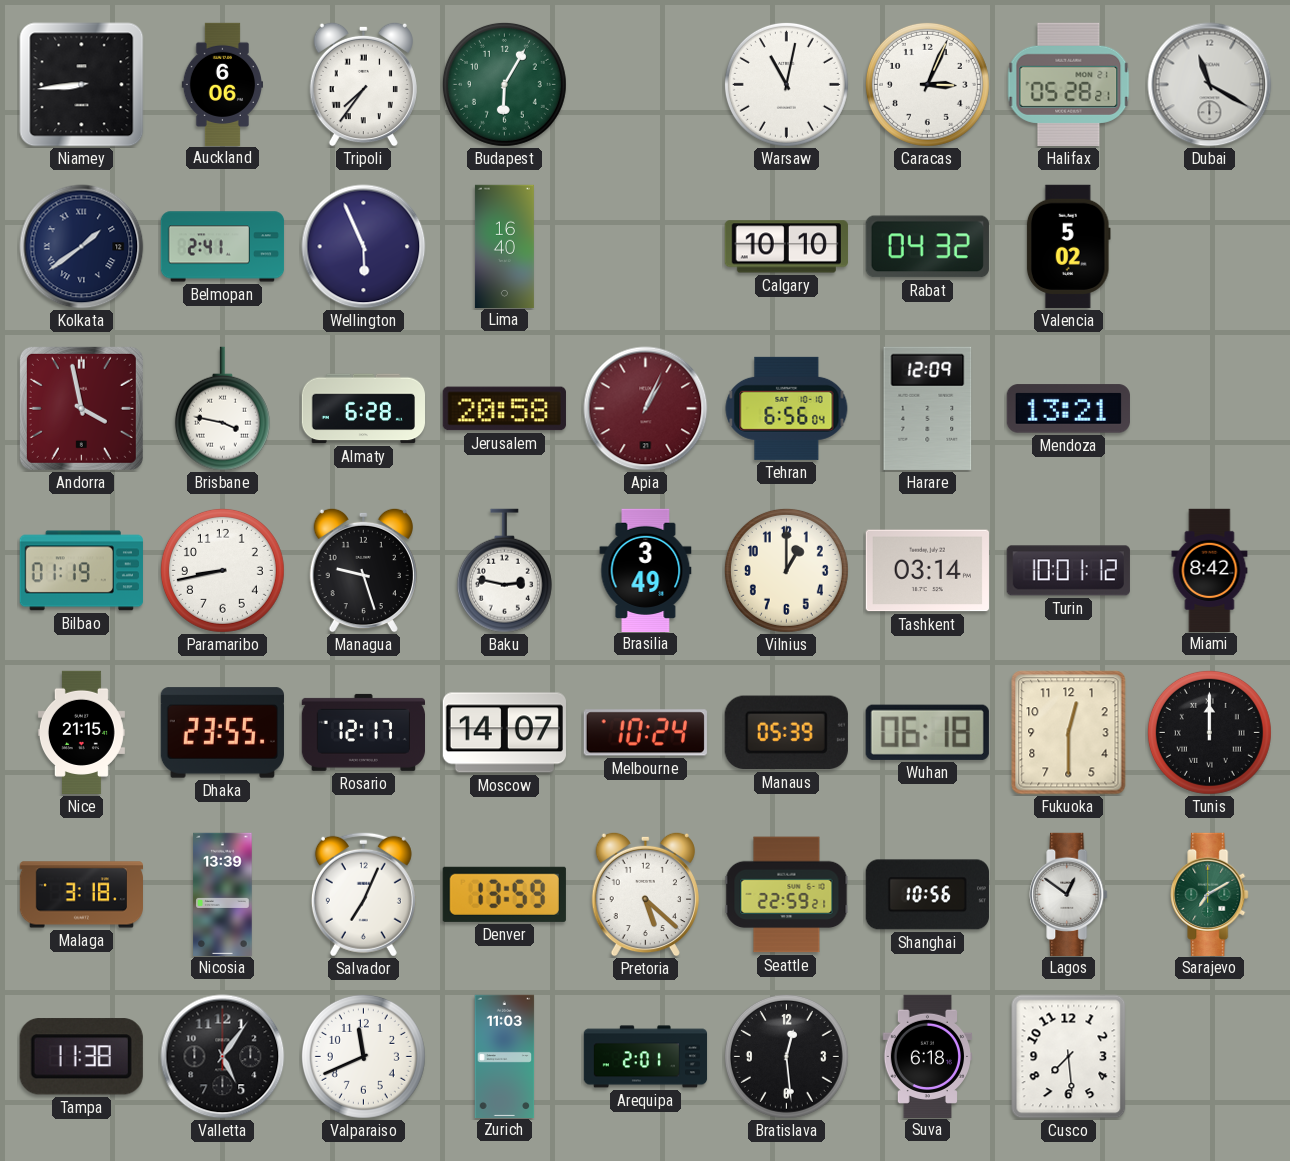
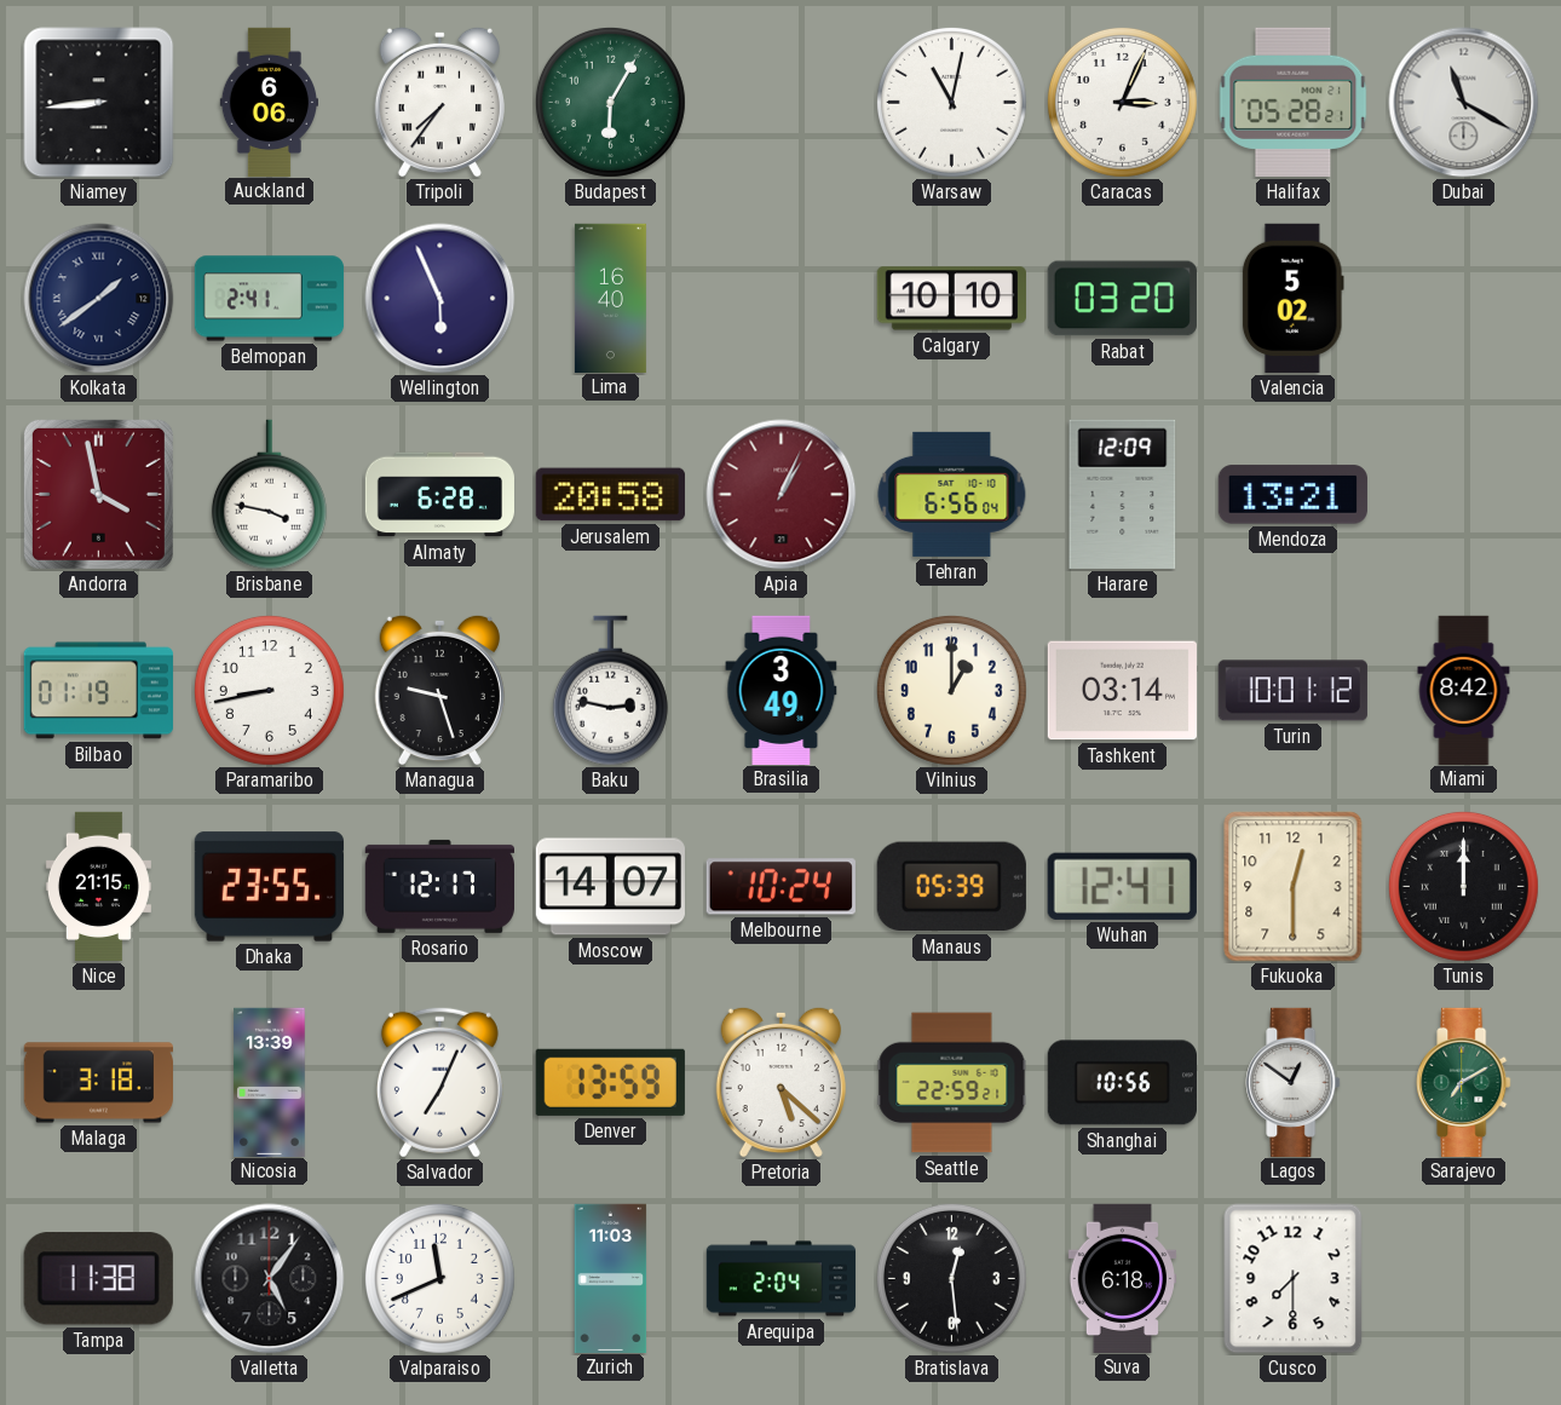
Rabat: 04:32 -> 03:20
Wuhan: 06:18 -> 12:41
Arequipa: 2:01 -> 2:04
Cusco: 7:29 -> 7:30
